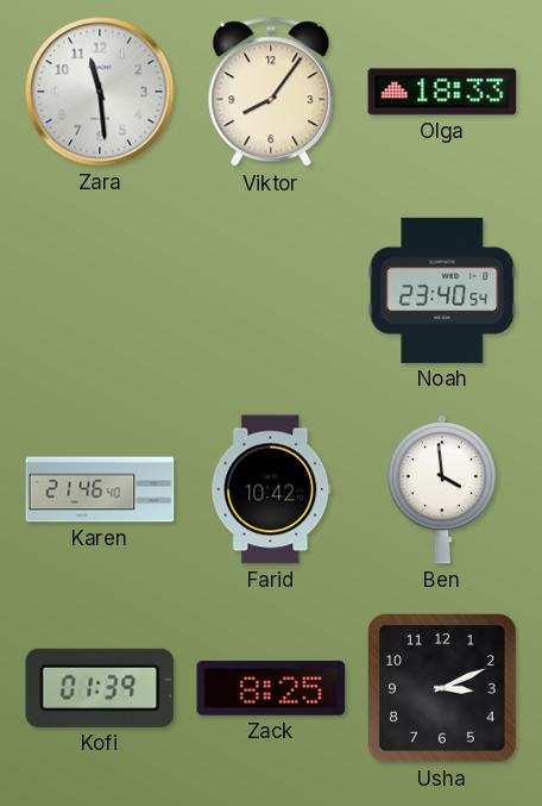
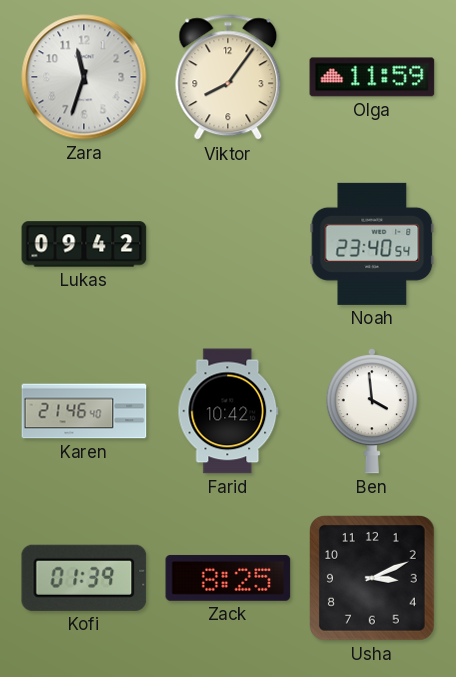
Zara: 11:29 -> 11:33
Olga: 18:33 -> 11:59
Lukas: none -> 09:42
